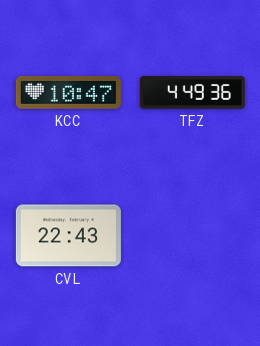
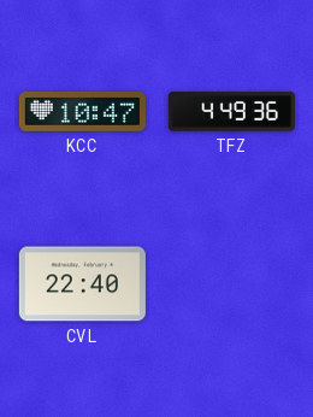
CVL: 22:43 -> 22:40
